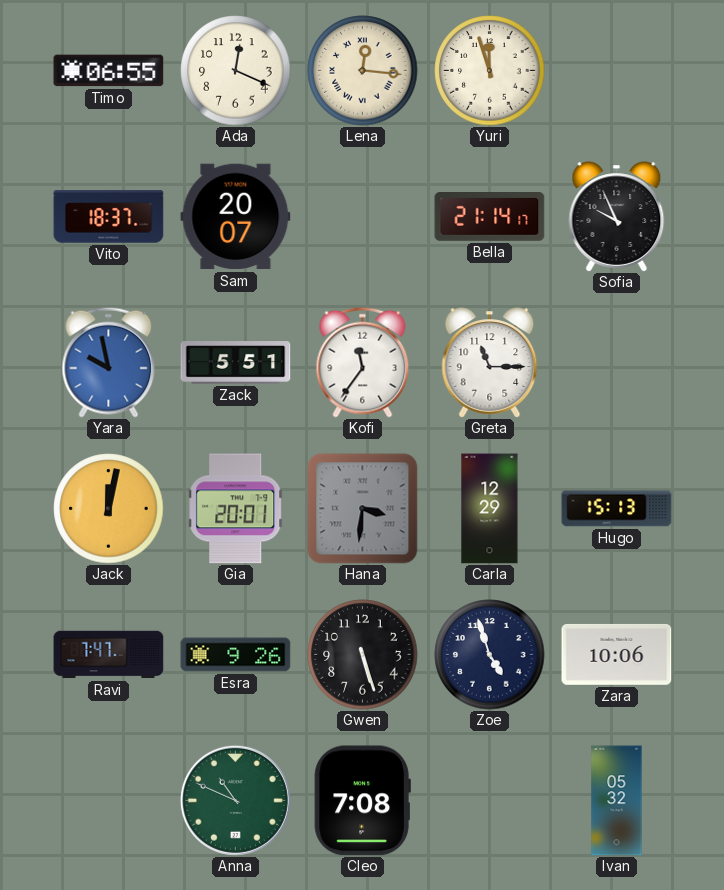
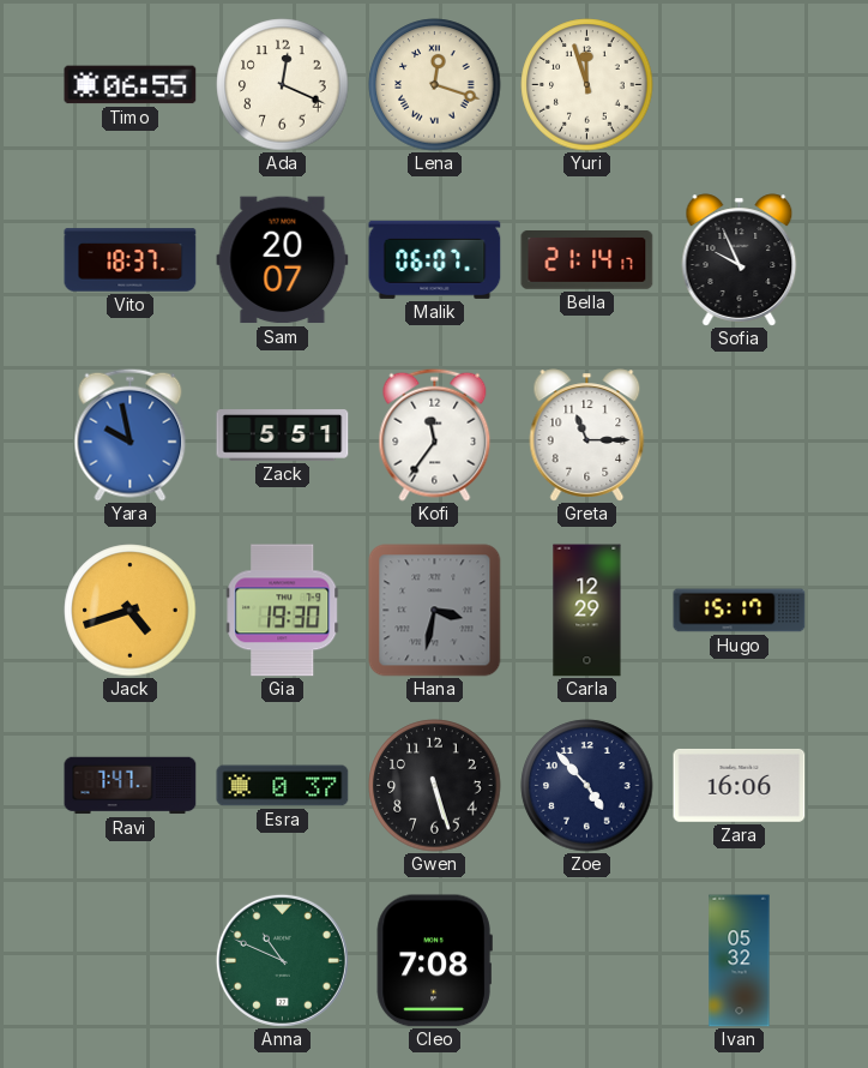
Lena: 12:16 -> 12:18
Malik: none -> 06:07
Jack: 12:02 -> 4:42
Gia: 20:01 -> 19:30
Hana: 3:31 -> 3:32
Hugo: 15:13 -> 15:17
Esra: 9:26 -> 0:37
Zoe: 4:57 -> 4:53
Zara: 10:06 -> 16:06
